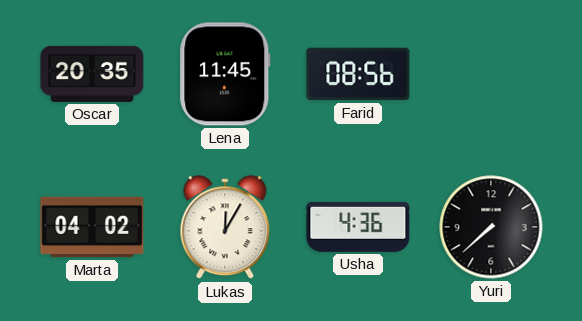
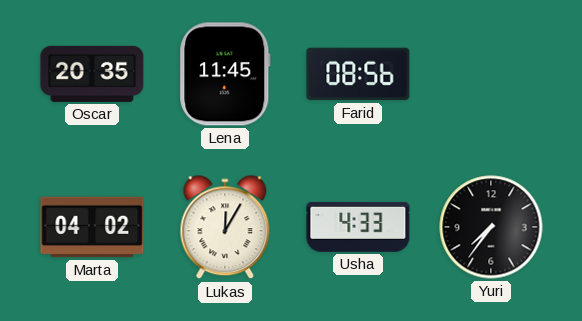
Usha: 4:36 -> 4:33
Yuri: 7:38 -> 7:36
